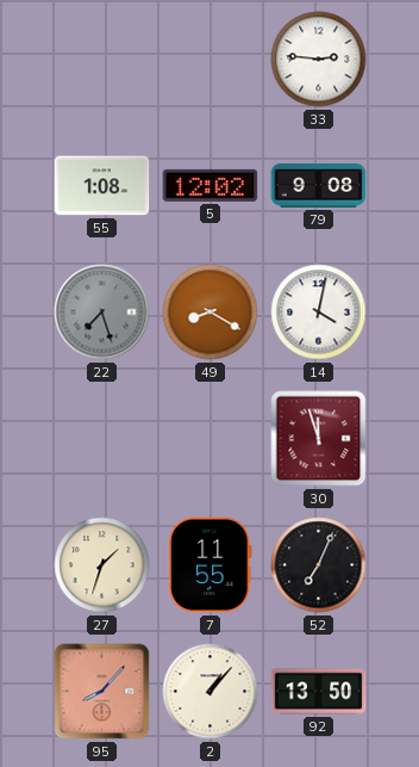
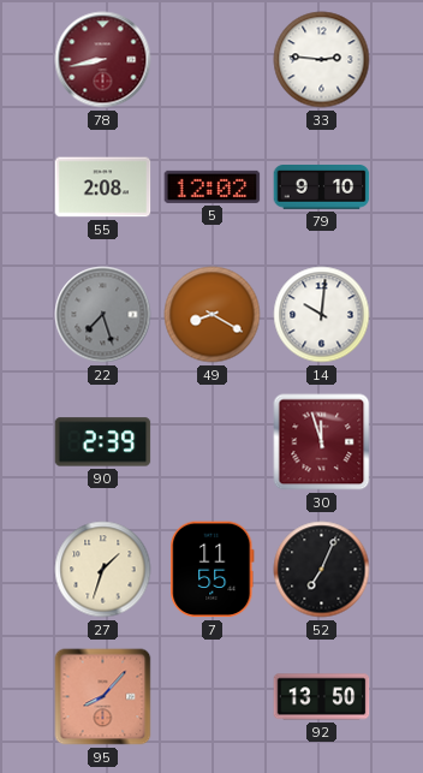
78: none -> 8:43
55: 1:08 -> 2:08
79: 9:08 -> 9:10
14: 4:02 -> 10:01
90: none -> 2:39
2: 1:07 -> none
